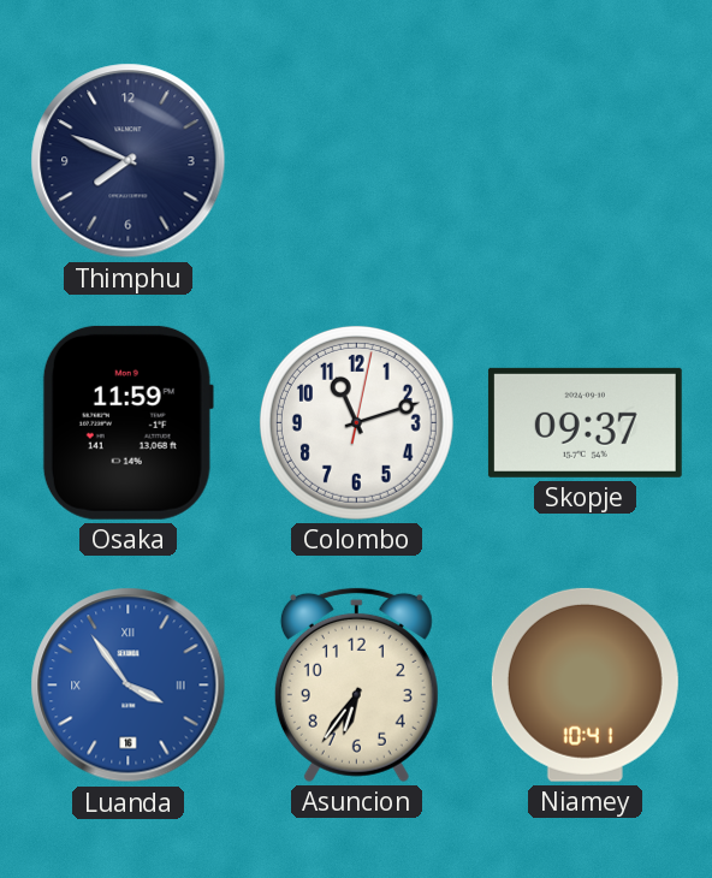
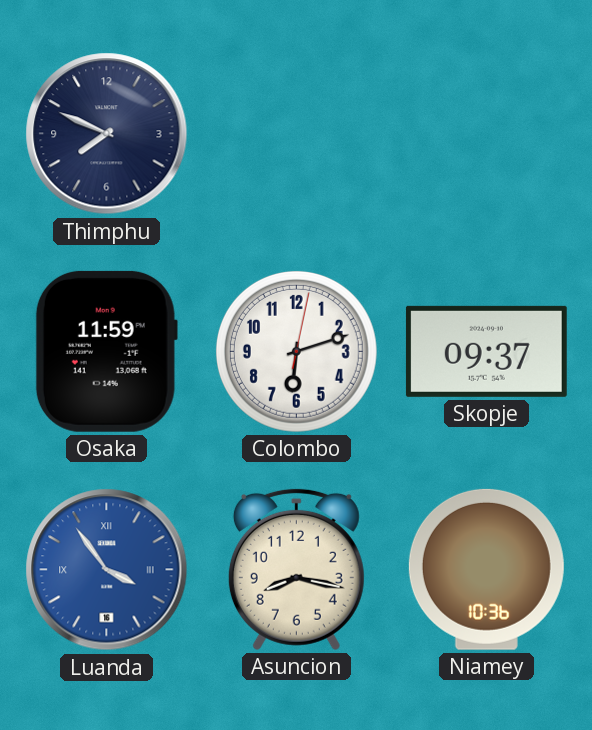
Colombo: 11:12 -> 6:12
Asuncion: 6:36 -> 8:17
Niamey: 10:41 -> 10:36
